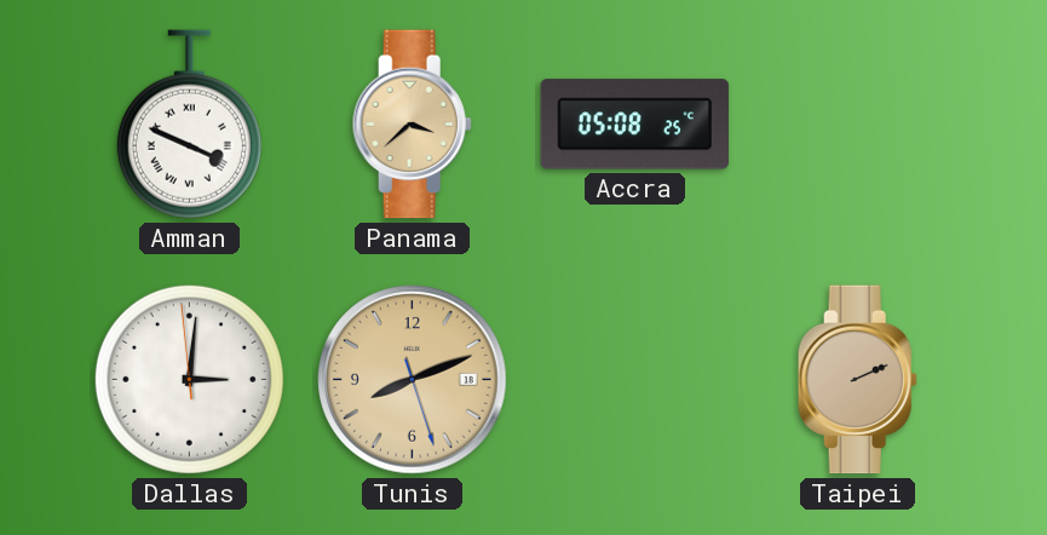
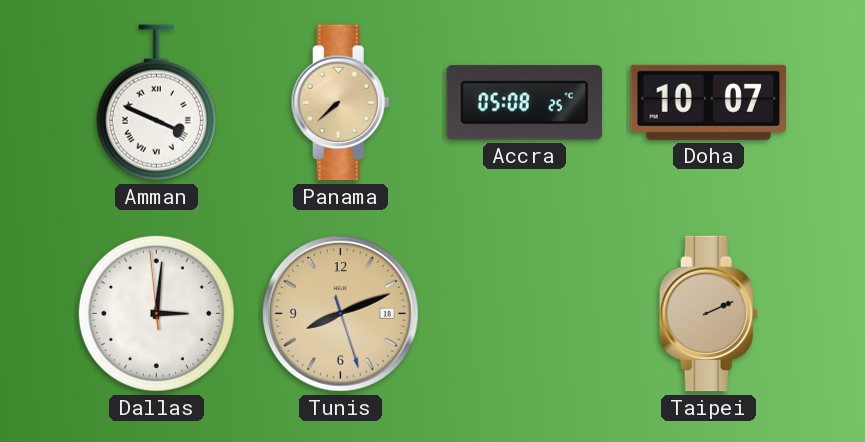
Panama: 3:38 -> 7:38
Doha: none -> 10:07
